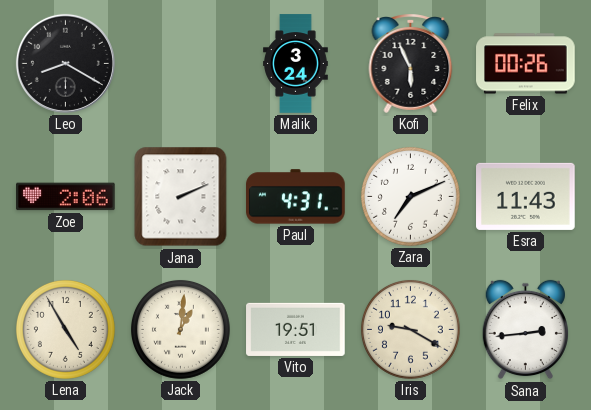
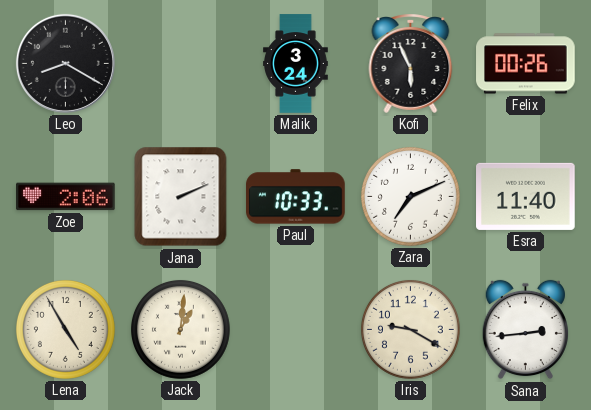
Paul: 4:31 -> 10:33
Esra: 11:43 -> 11:40
Vito: 19:51 -> none
